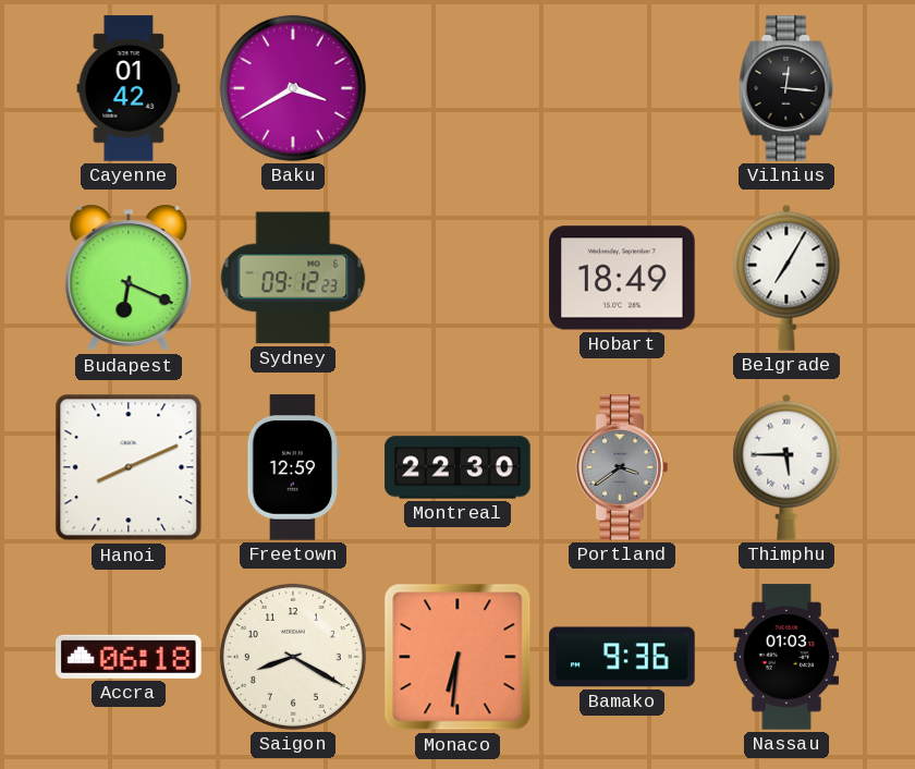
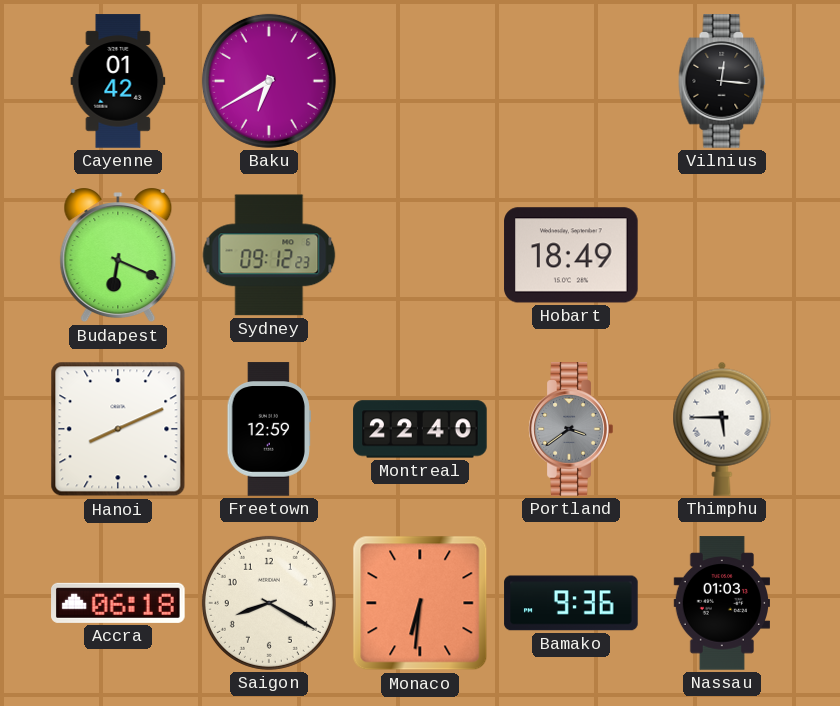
Baku: 3:40 -> 6:40
Belgrade: 7:05 -> none
Montreal: 22:30 -> 22:40
